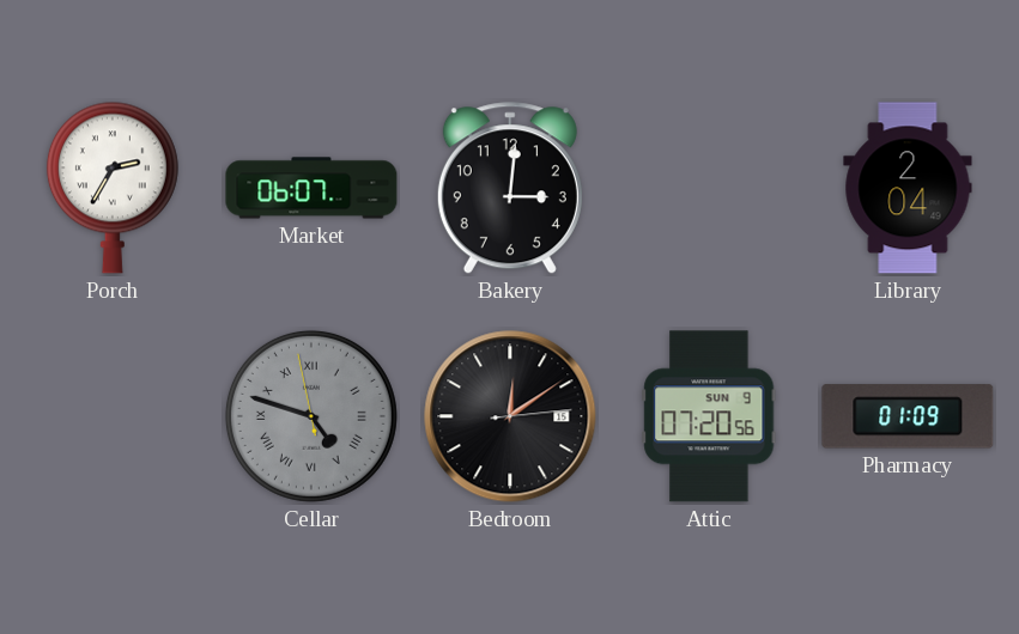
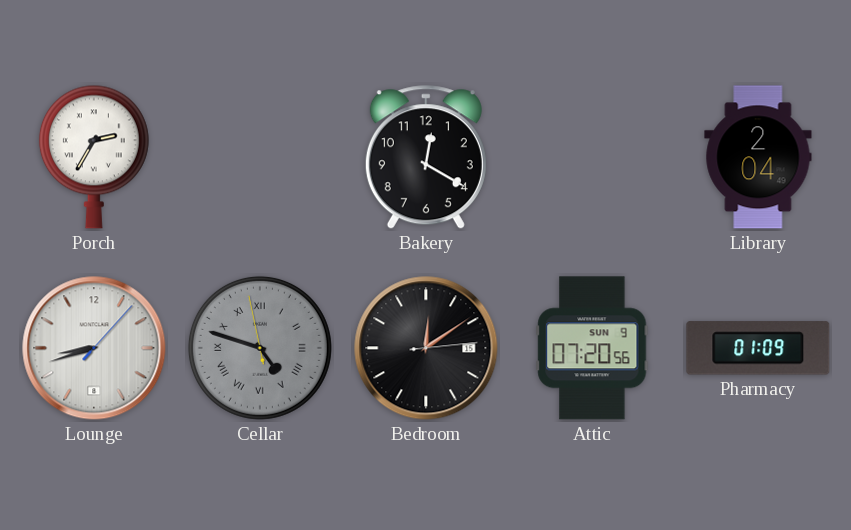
Market: 06:07 -> none
Bakery: 3:01 -> 12:20
Lounge: none -> 8:42
